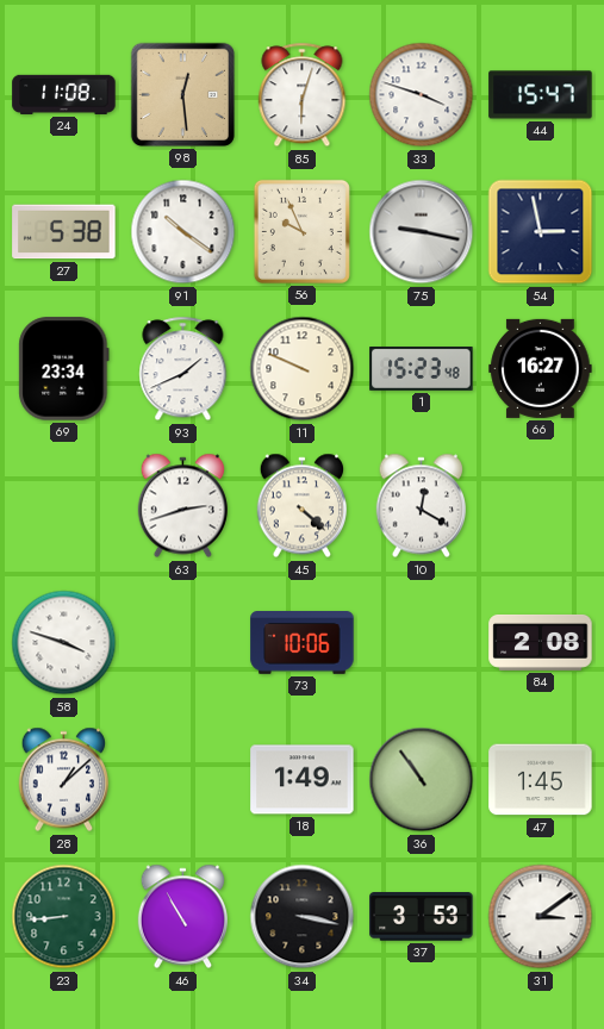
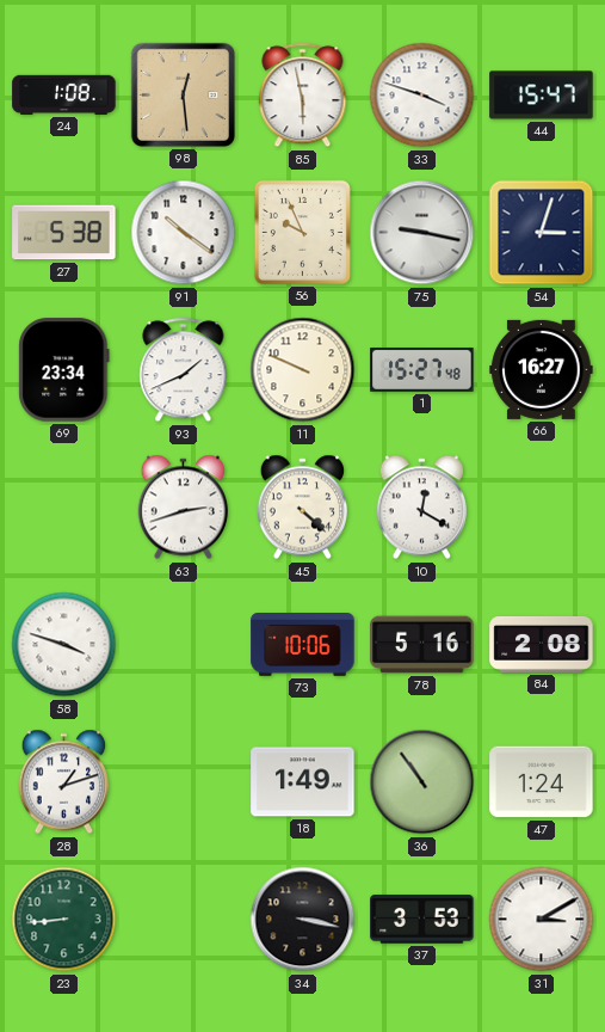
24: 11:08 -> 1:08
85: 6:03 -> 5:58
54: 2:58 -> 3:03
1: 15:23 -> 15:27
78: none -> 5:16
28: 1:08 -> 1:12
47: 1:45 -> 1:24
46: 10:55 -> none
31: 3:09 -> 3:10
